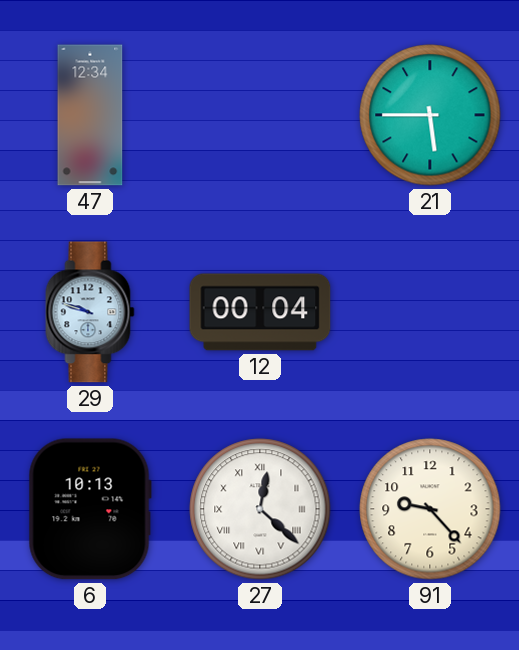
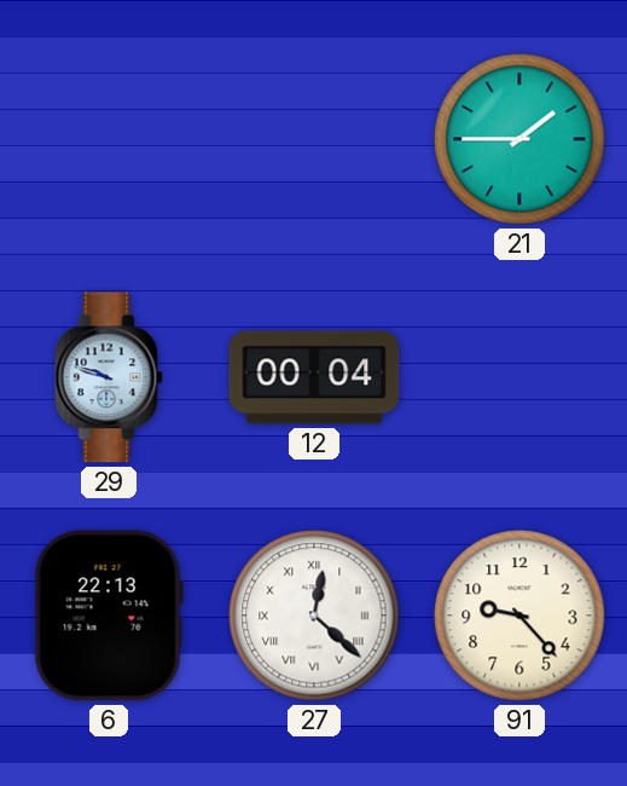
47: 12:34 -> none
21: 5:45 -> 1:45
6: 10:13 -> 22:13
